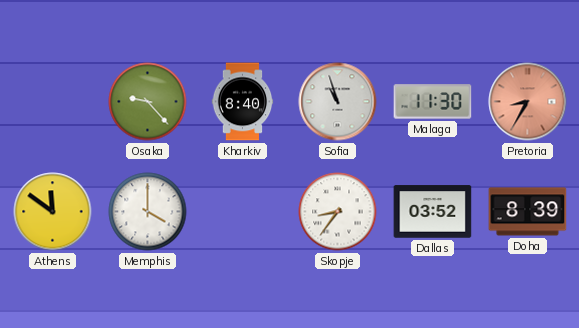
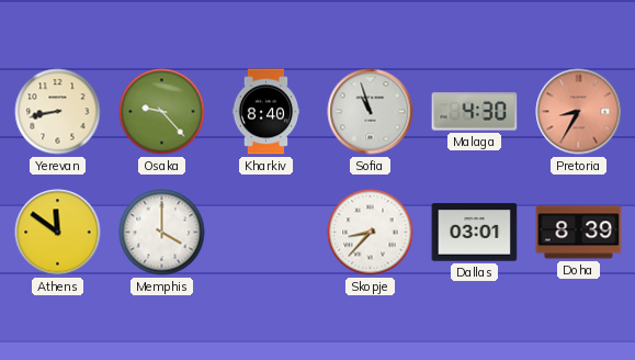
Yerevan: none -> 8:43
Malaga: 11:30 -> 4:30
Skopje: 8:36 -> 8:37
Dallas: 03:52 -> 03:01
